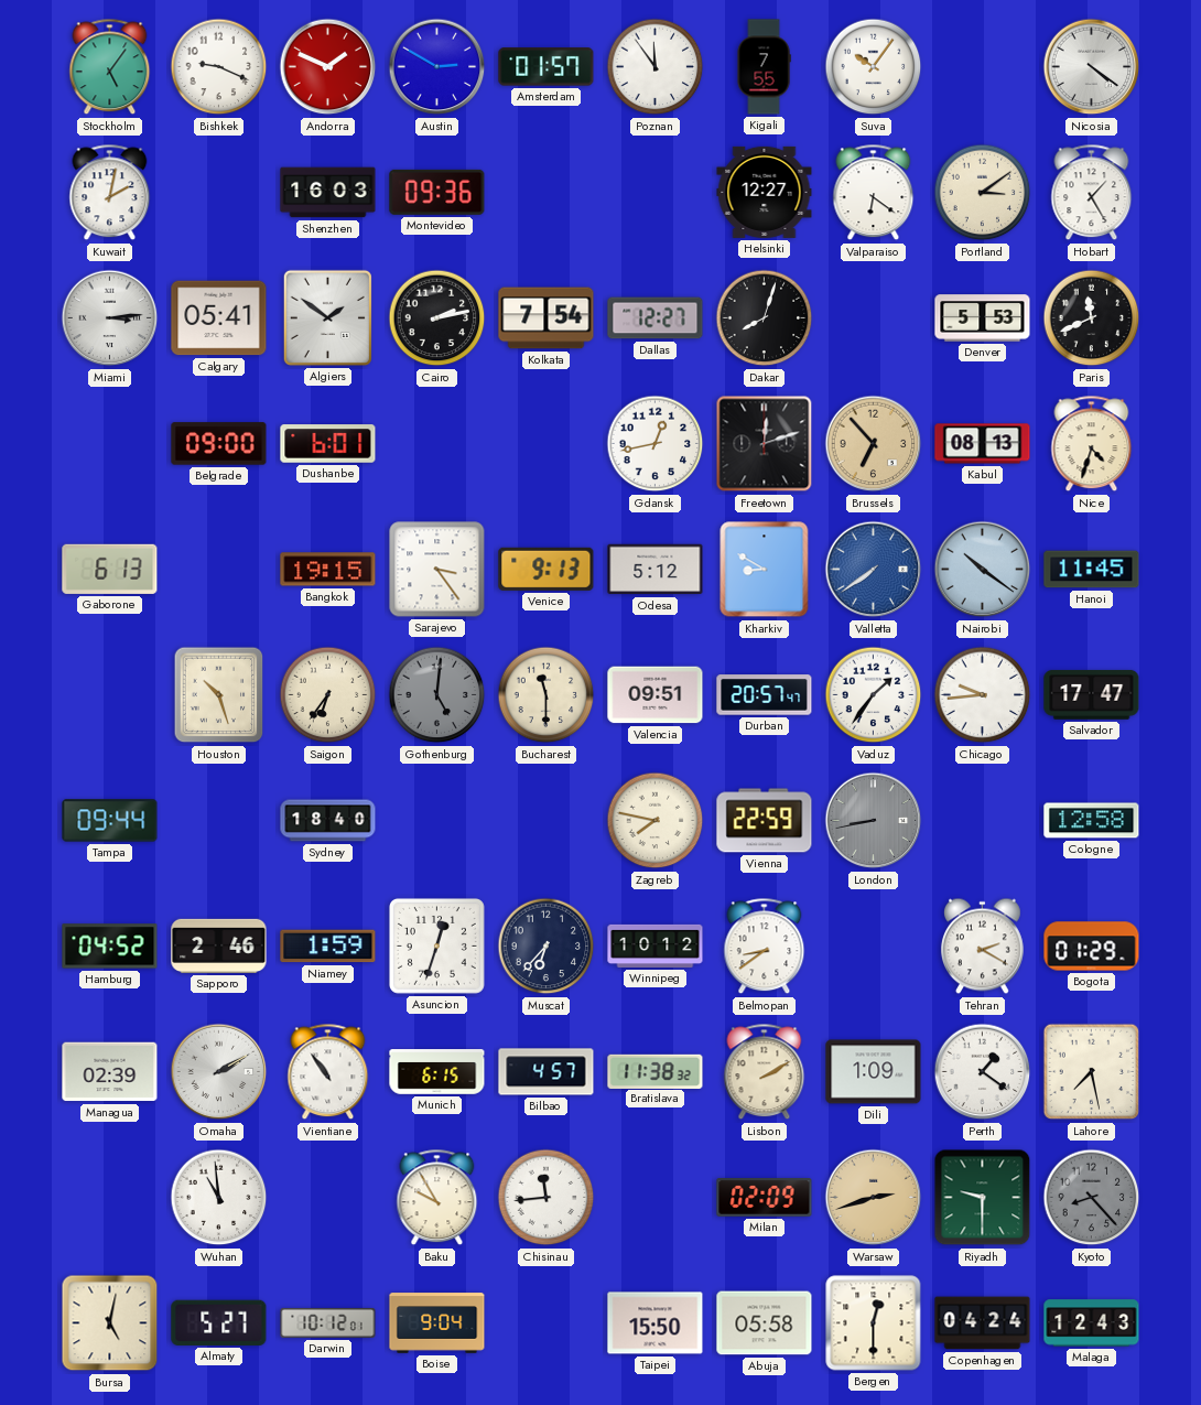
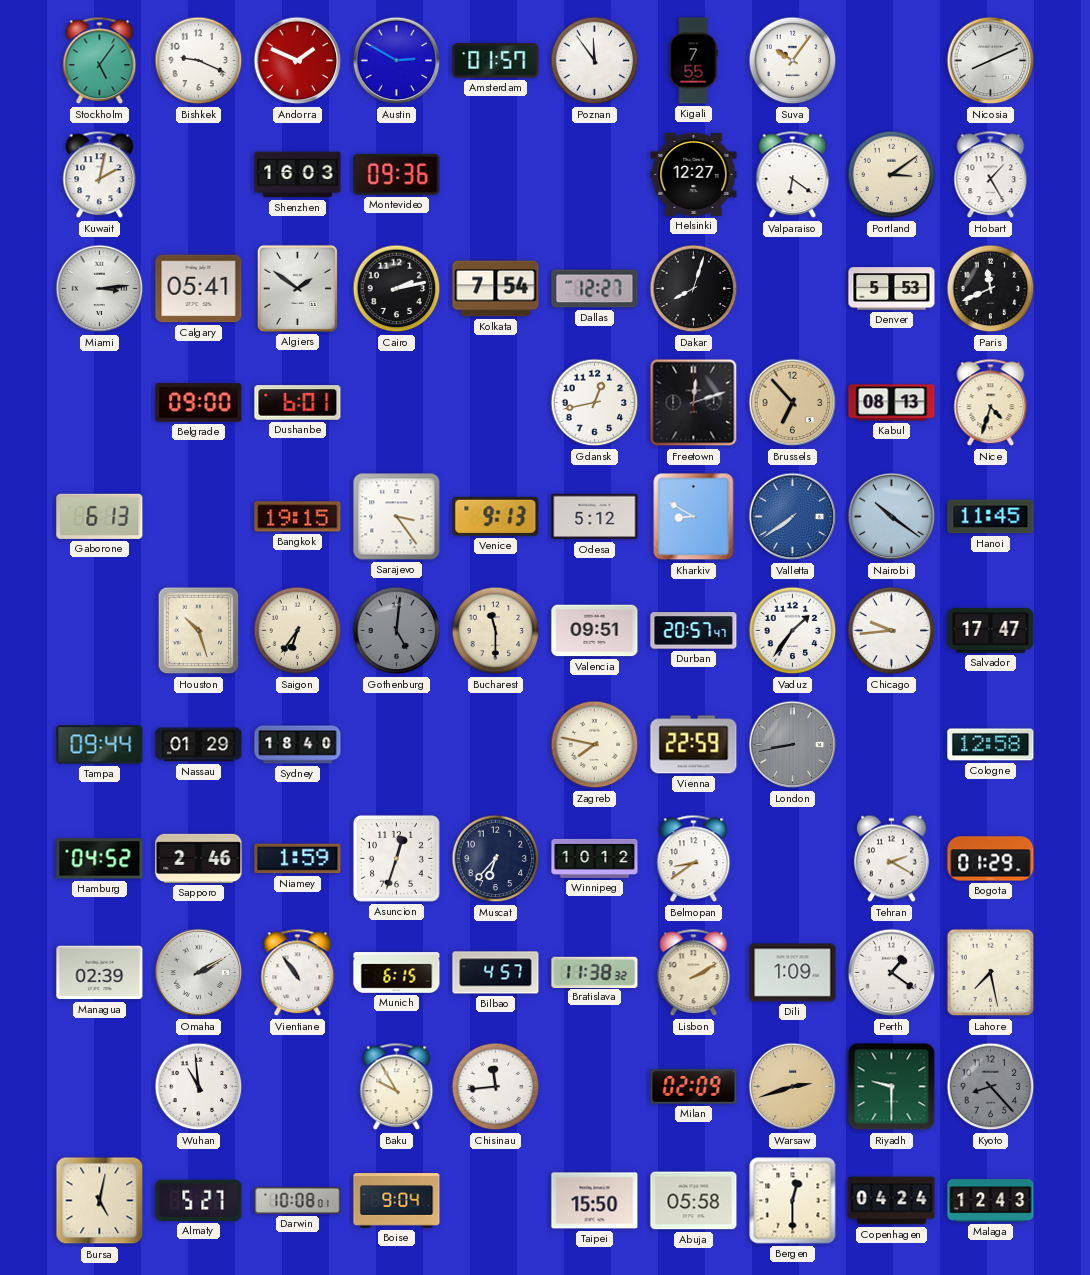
Nicosia: 4:21 -> 8:11
Nassau: none -> 01:29
Darwin: 10:12 -> 10:08
